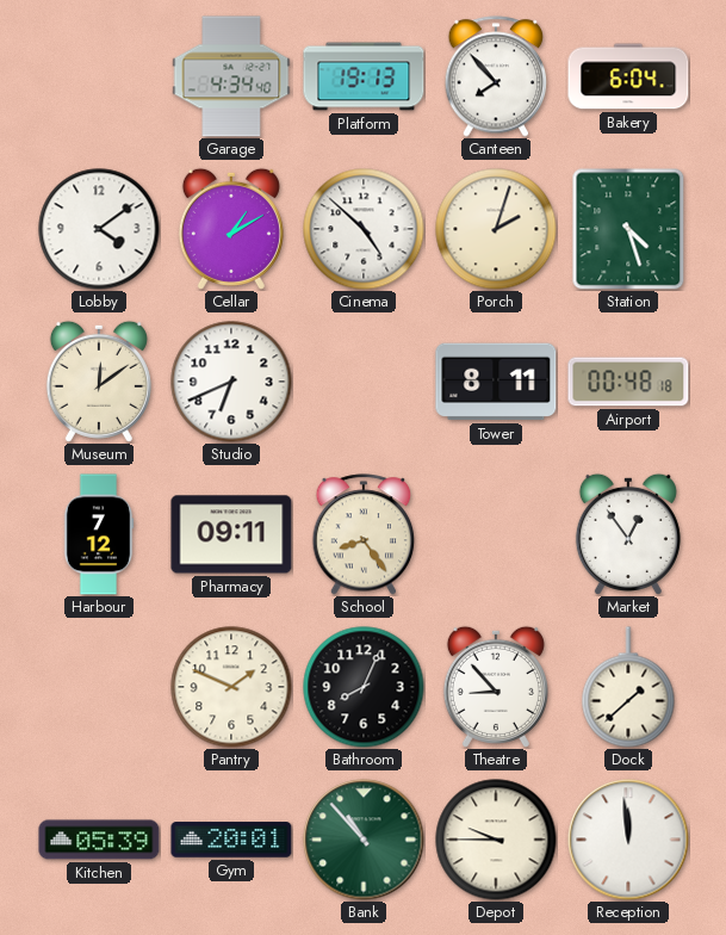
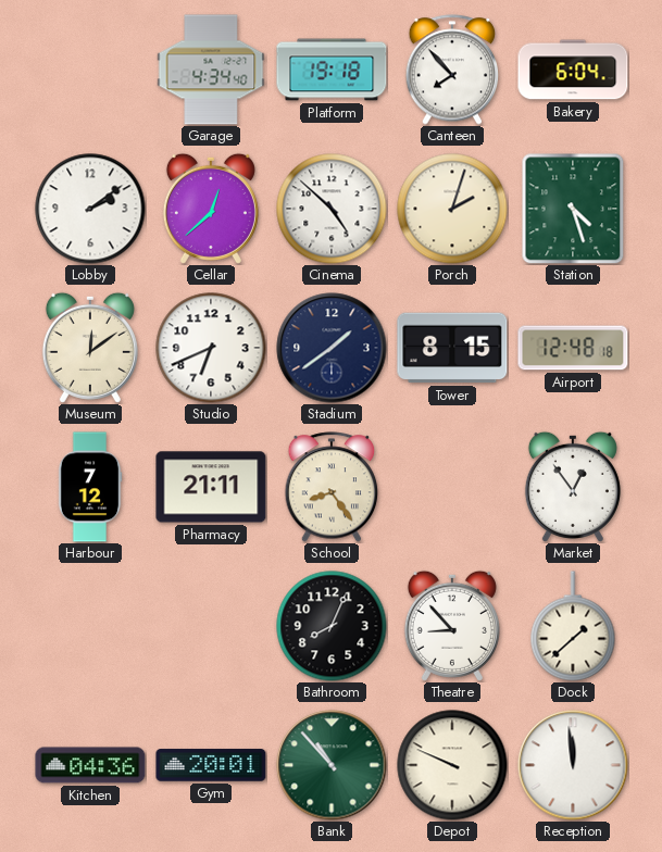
Platform: 19:13 -> 19:18
Lobby: 4:09 -> 2:09
Cellar: 1:10 -> 12:38
Stadium: none -> 1:39
Tower: 8:11 -> 8:15
Airport: 00:48 -> 12:48
Pharmacy: 09:11 -> 21:11
Pantry: 1:49 -> none
Kitchen: 05:39 -> 04:36
Depot: 9:45 -> 9:49
